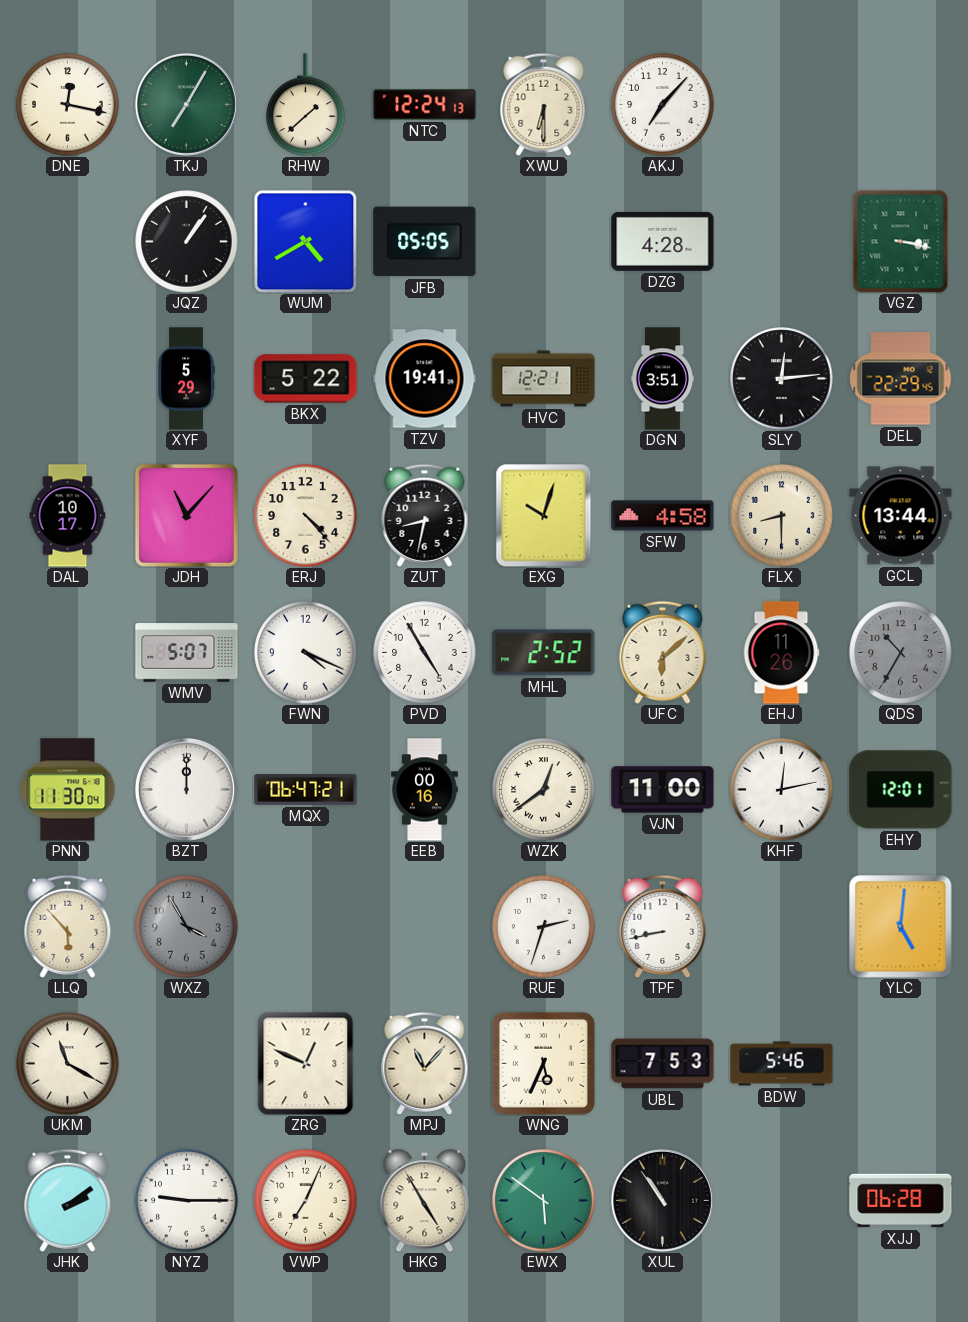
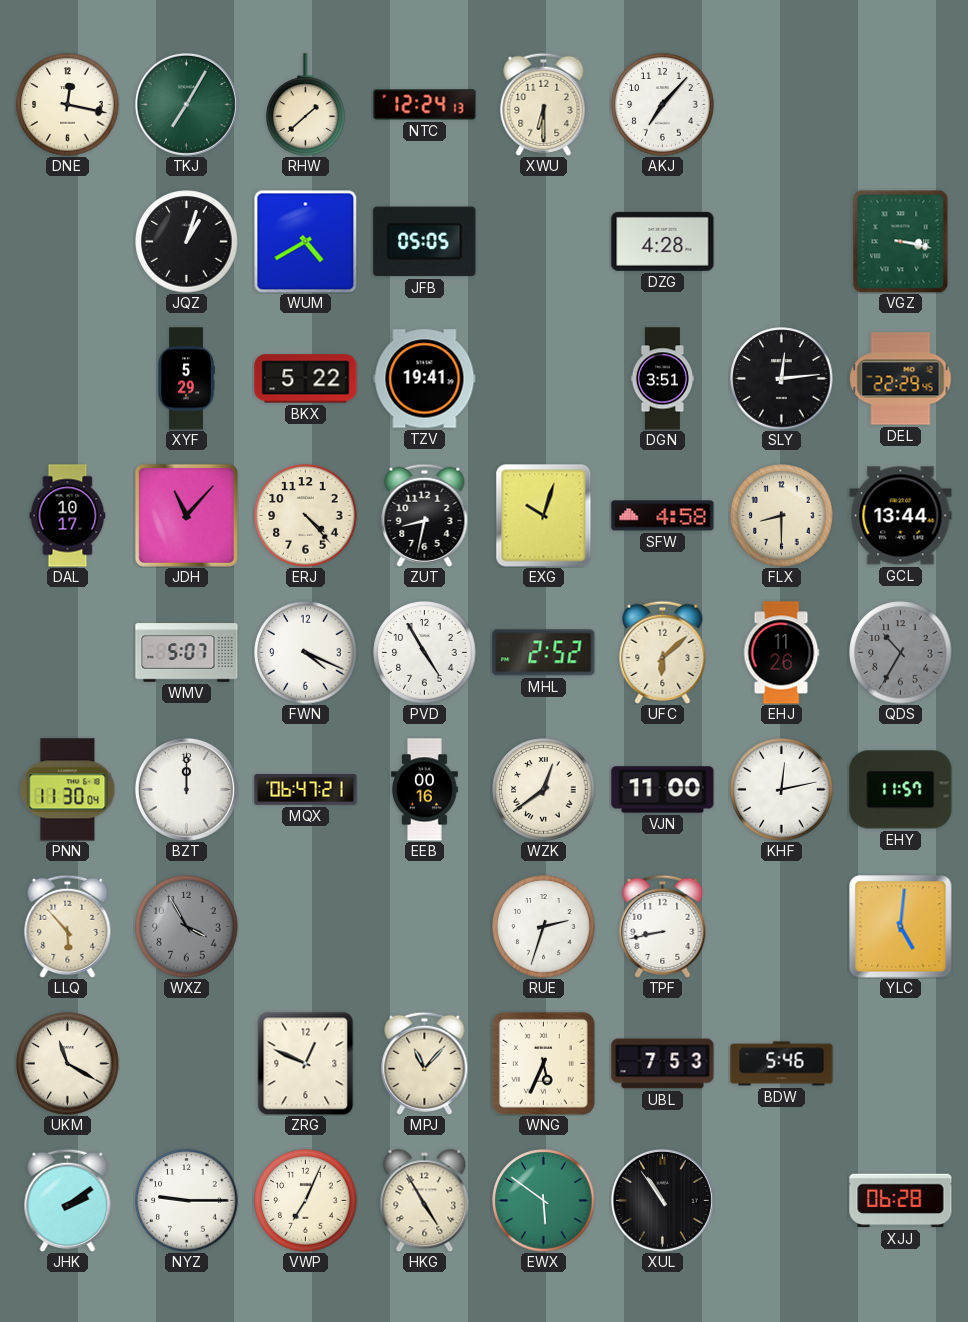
JQZ: 1:06 -> 1:03
HVC: 12:21 -> none
EHY: 12:01 -> 11:57
